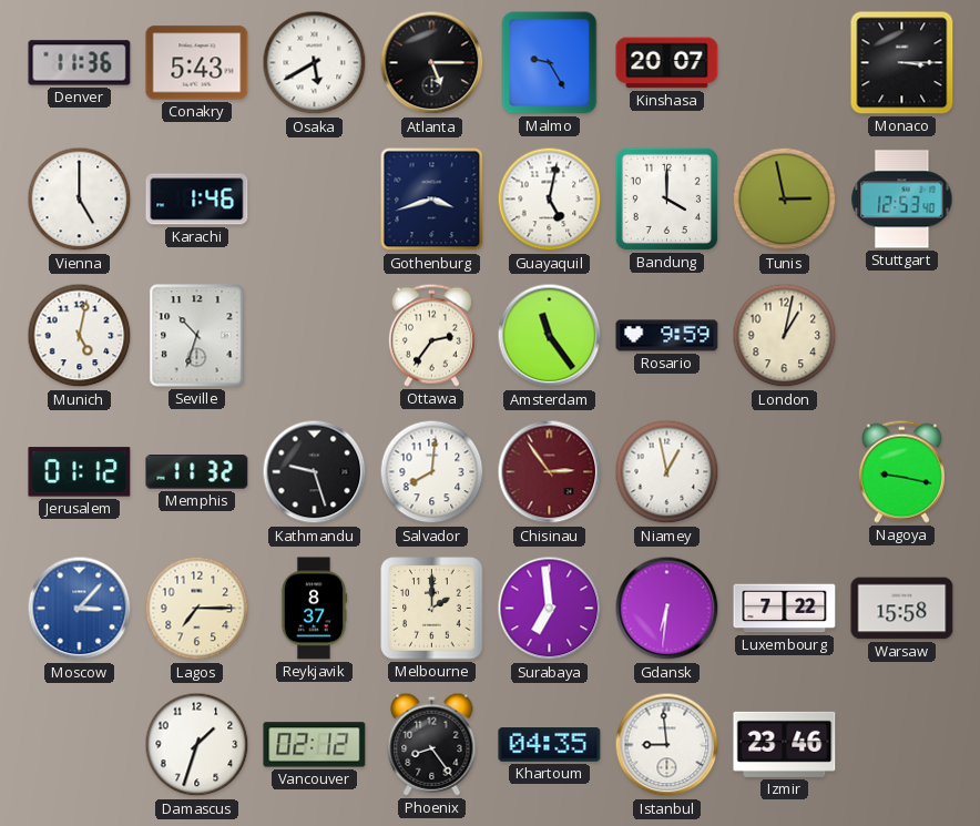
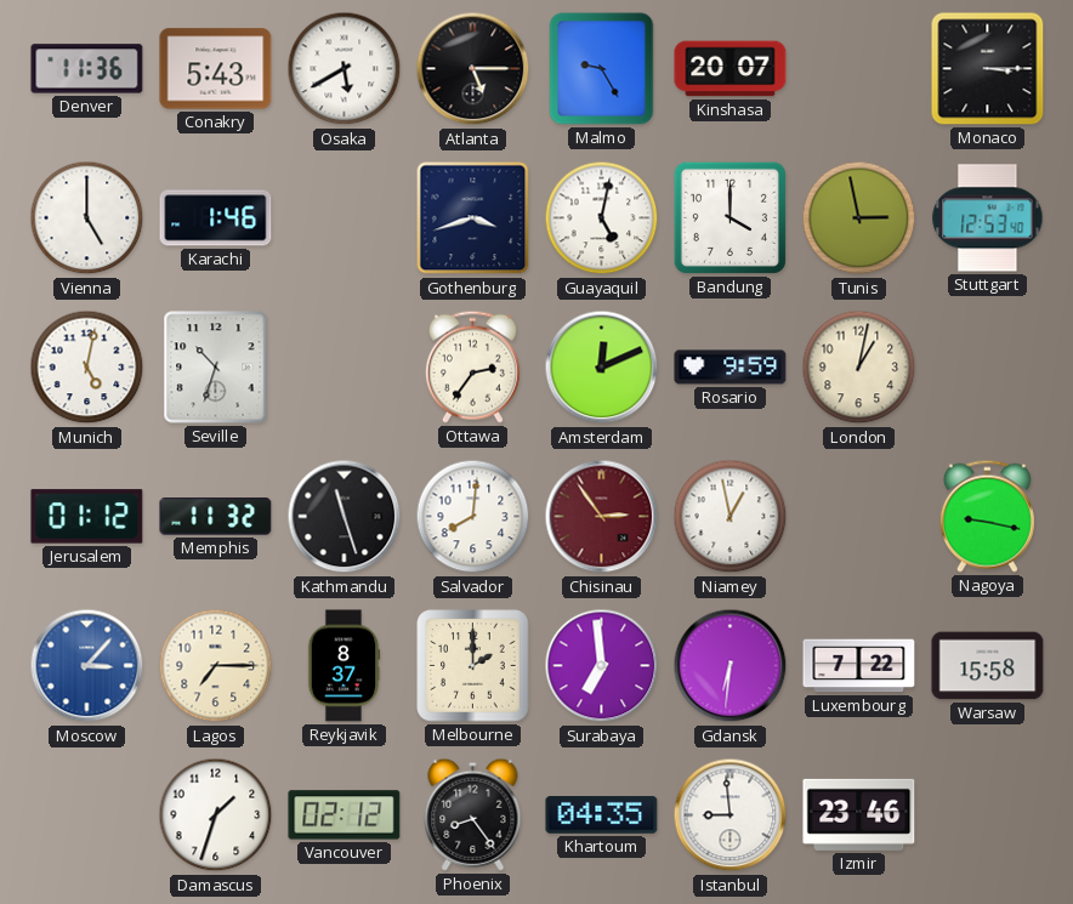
Amsterdam: 11:24 -> 12:11
Kathmandu: 9:27 -> 11:27
